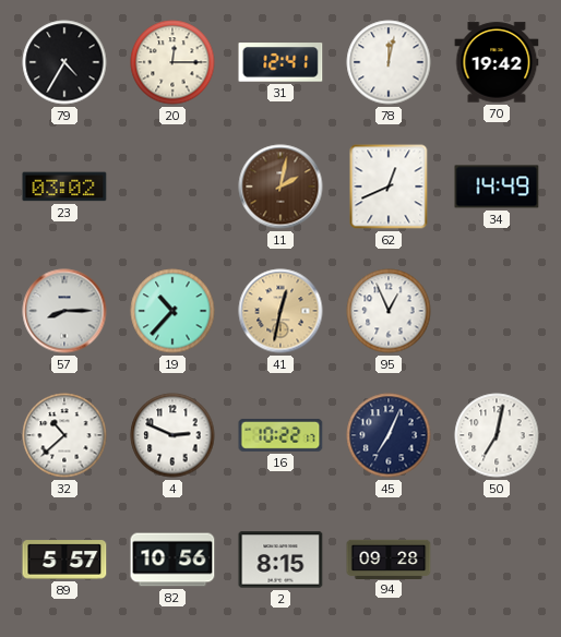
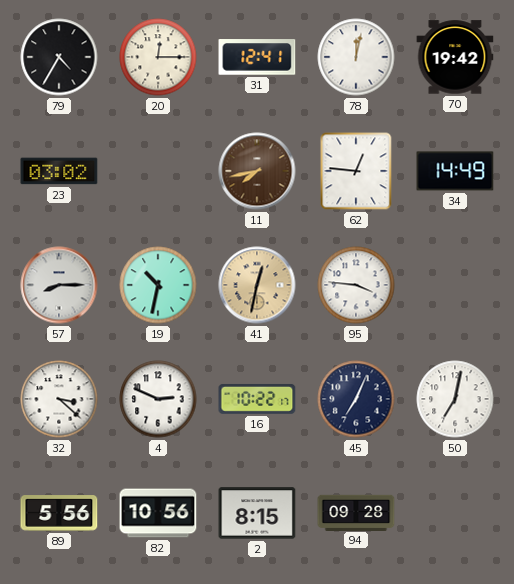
11: 2:02 -> 7:43
62: 12:41 -> 12:46
19: 10:37 -> 10:32
95: 12:56 -> 3:46
32: 10:38 -> 3:22
89: 5:57 -> 5:56
